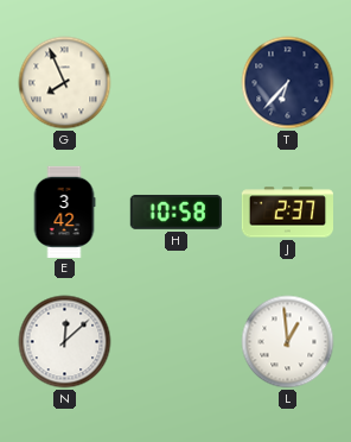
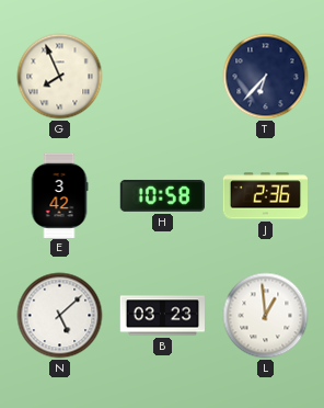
J: 2:37 -> 2:36
N: 12:08 -> 5:08
B: none -> 03:23
